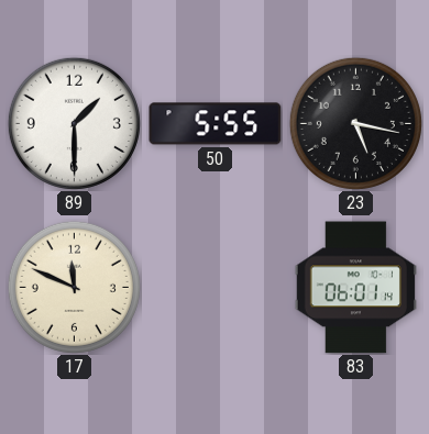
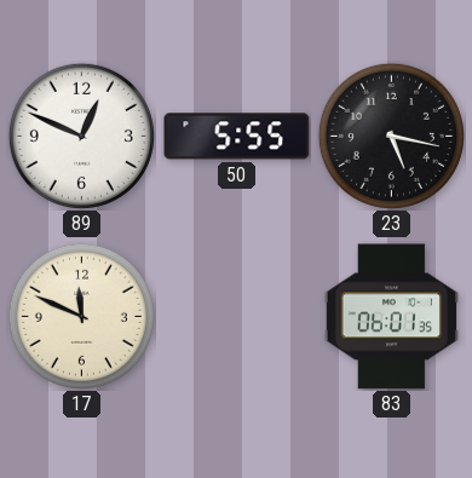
89: 1:30 -> 12:49
83: 06:01:14 -> 06:01:35
